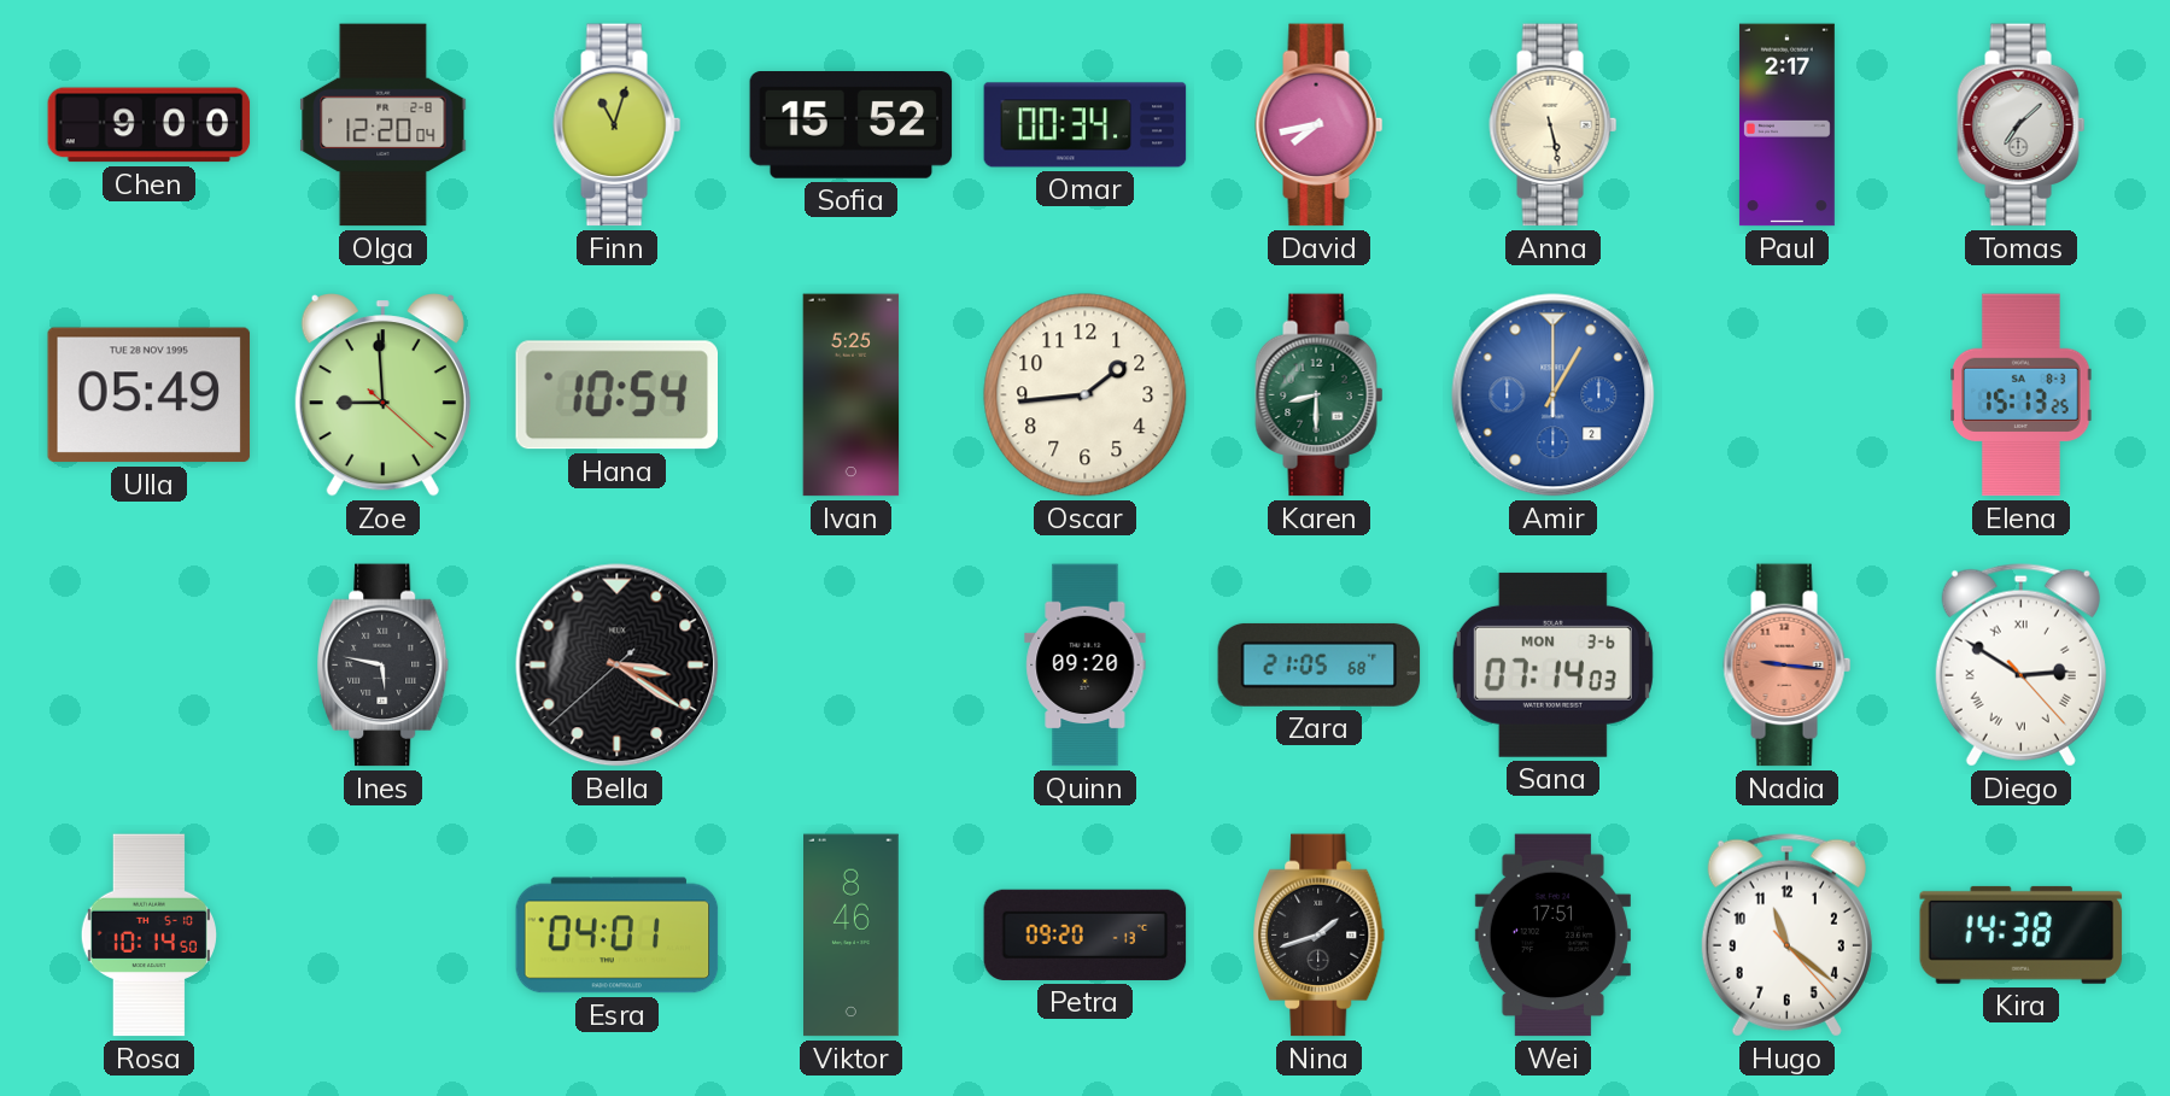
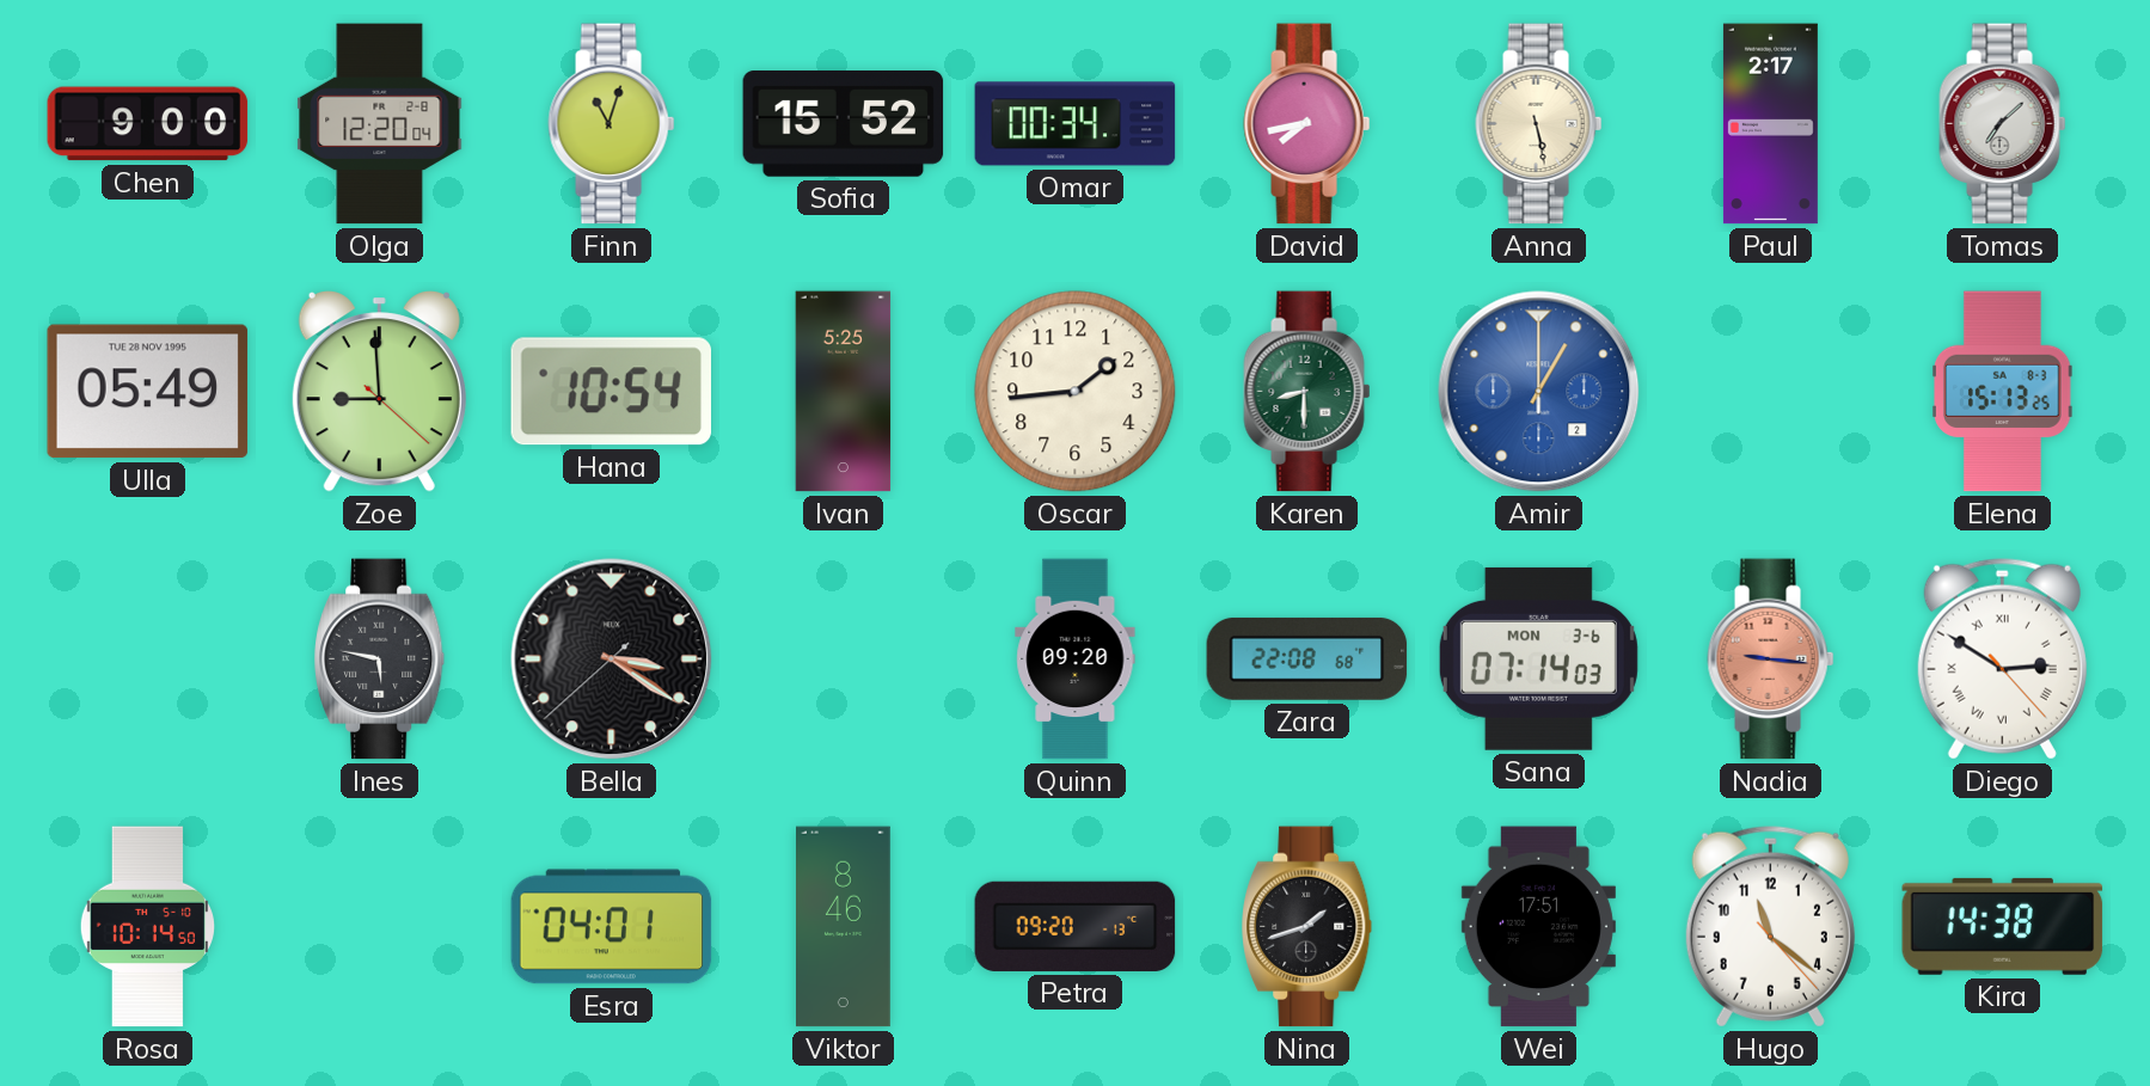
Zara: 21:05 -> 22:08
